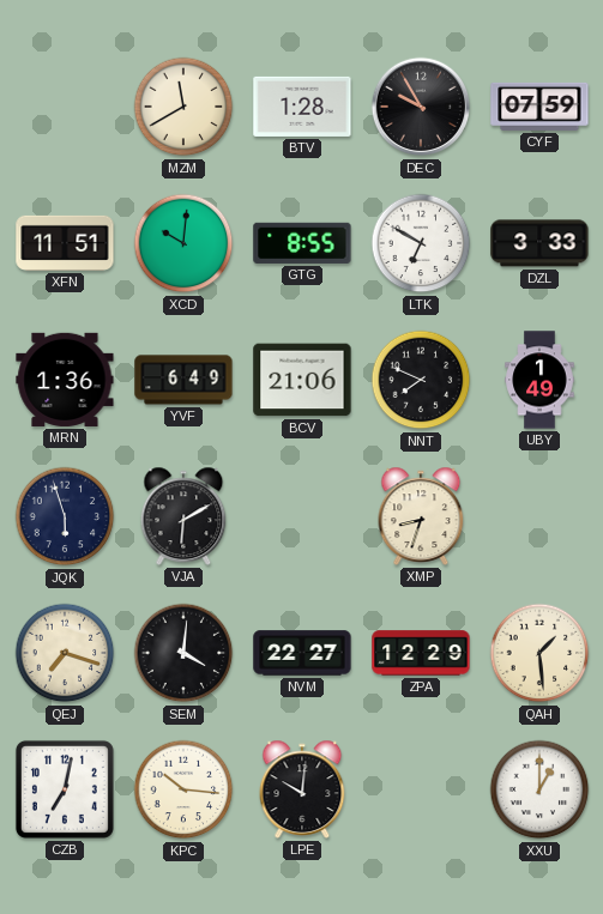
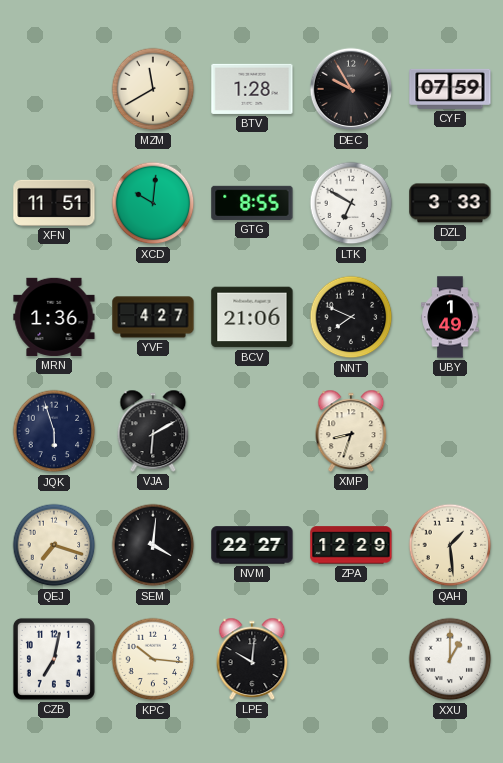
YVF: 6:49 -> 4:27
